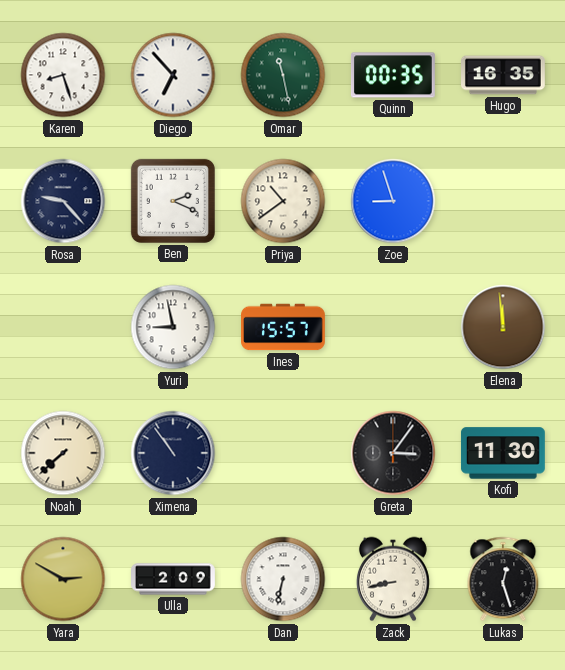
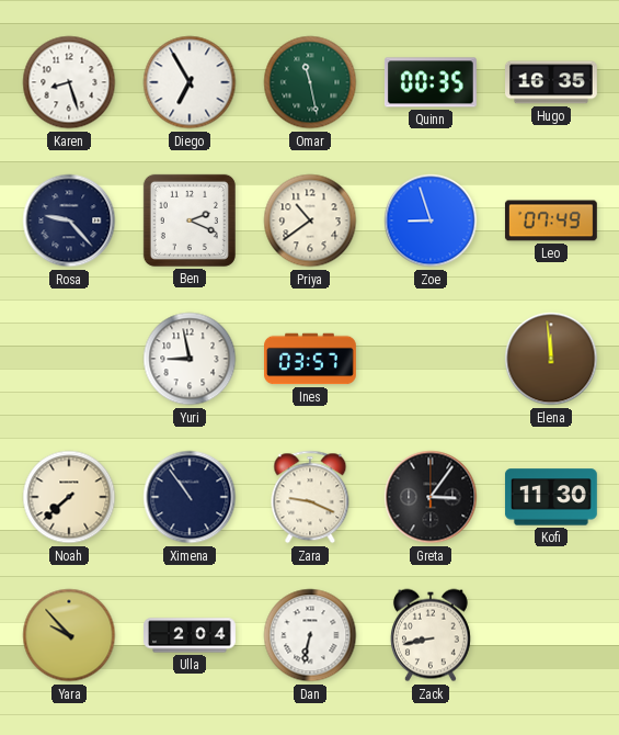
Diego: 6:53 -> 6:55
Leo: none -> 07:49
Ines: 15:57 -> 03:57
Zara: none -> 9:19
Yara: 2:50 -> 9:53
Ulla: 2:09 -> 2:04
Lukas: 12:27 -> none
